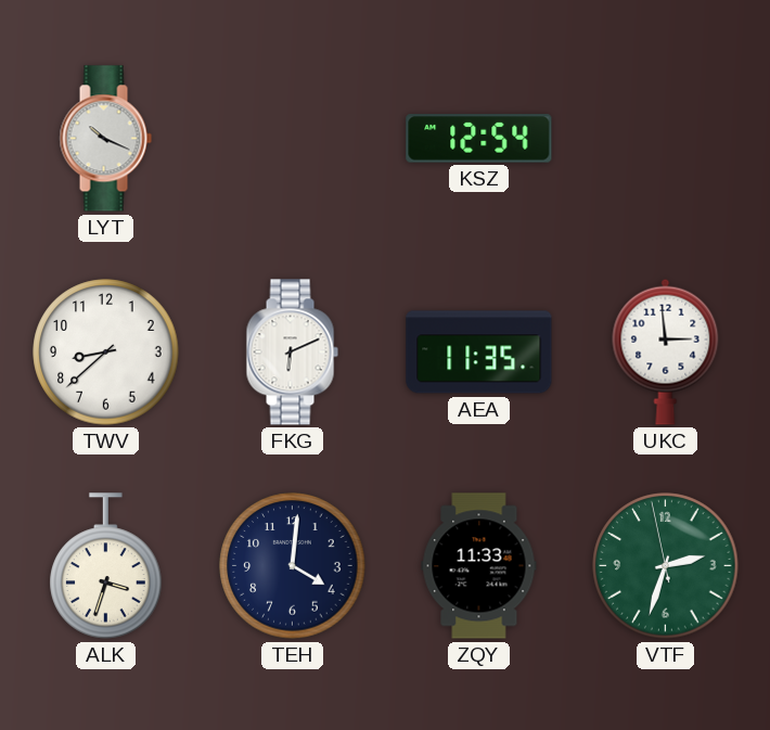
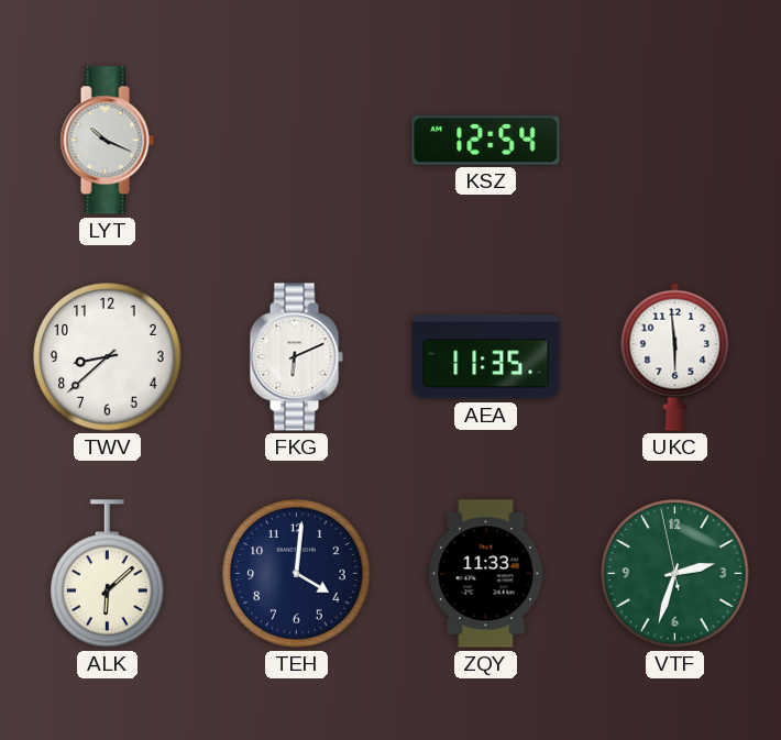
UKC: 2:59 -> 5:59
ALK: 3:33 -> 6:08
